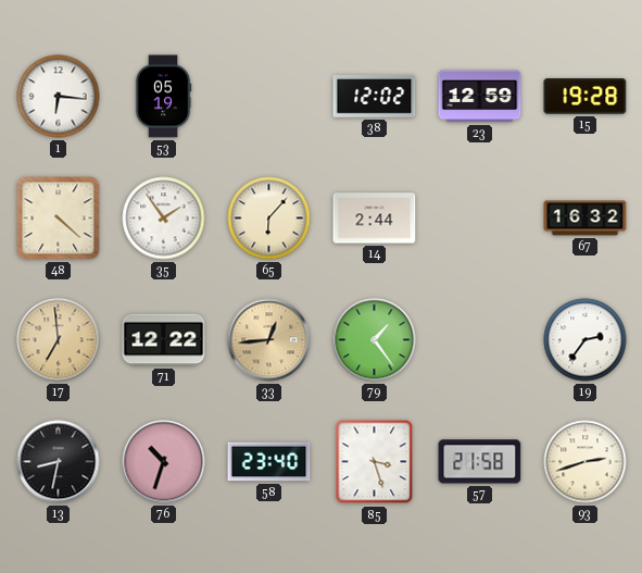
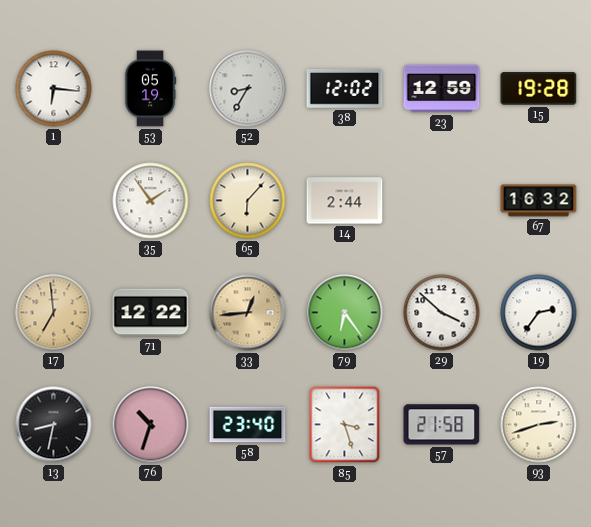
52: none -> 8:35
48: 4:22 -> none
79: 1:24 -> 6:24
29: none -> 3:52
